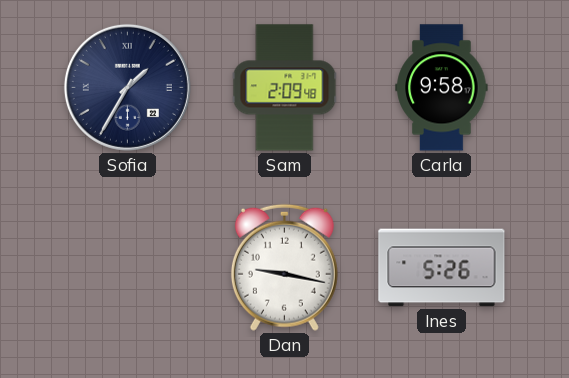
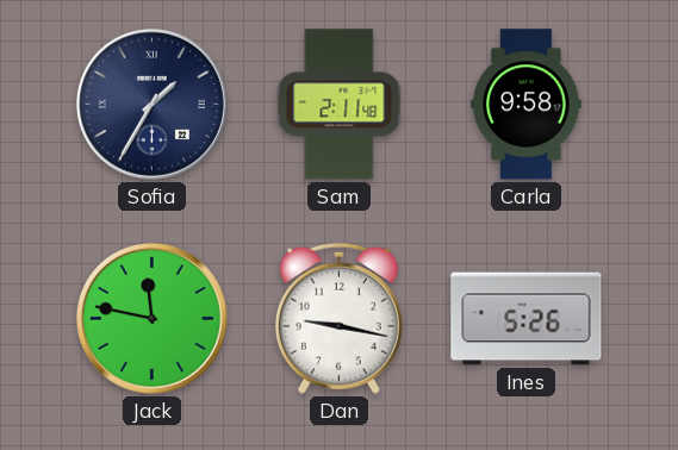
Sam: 2:09 -> 2:11
Jack: none -> 11:47
